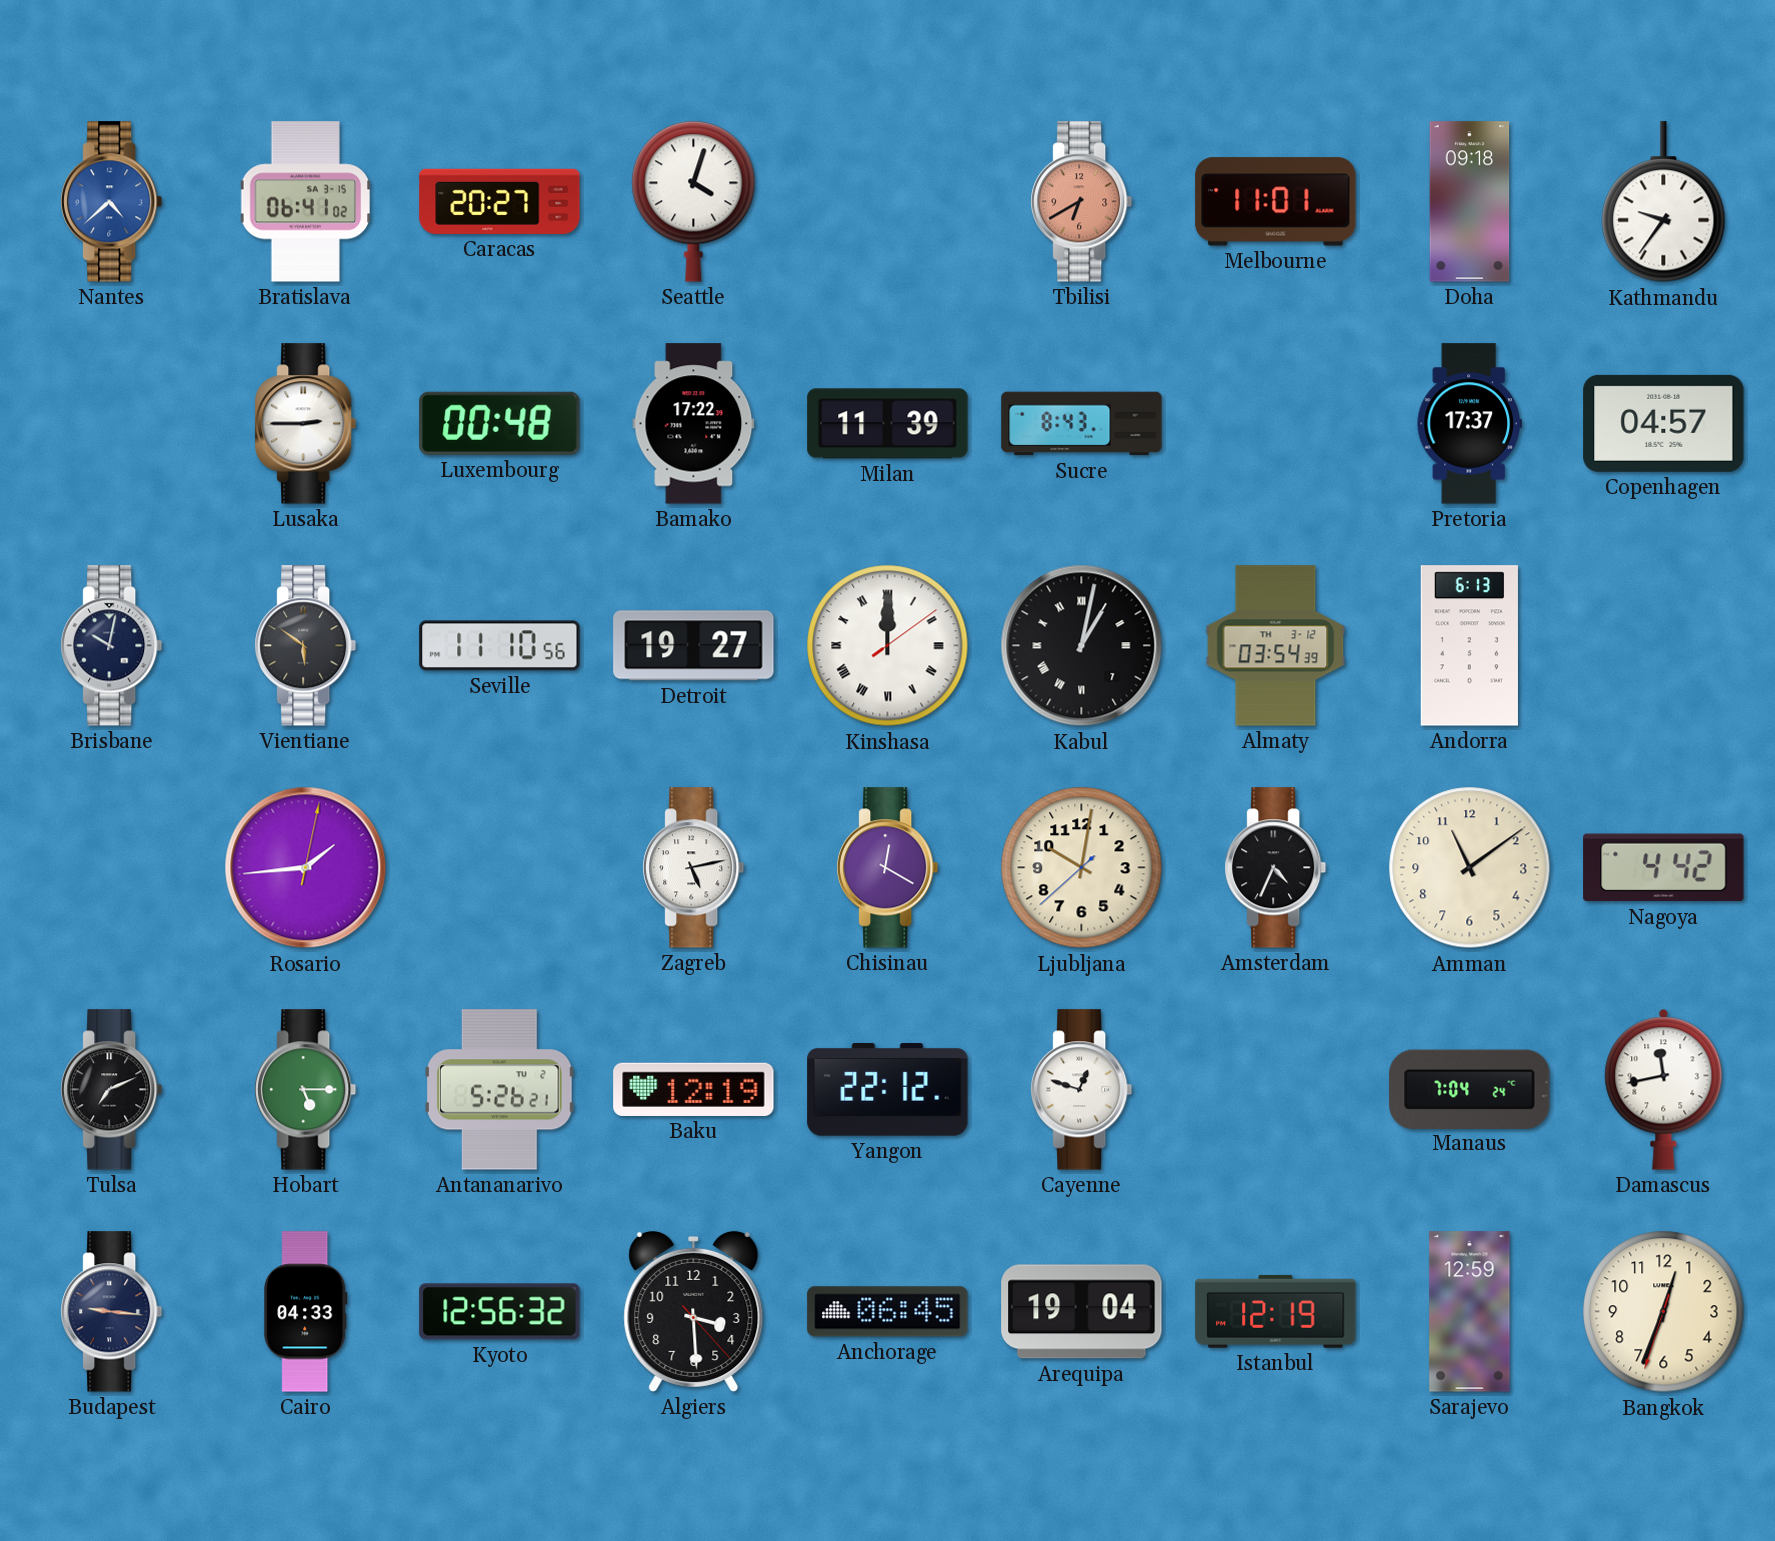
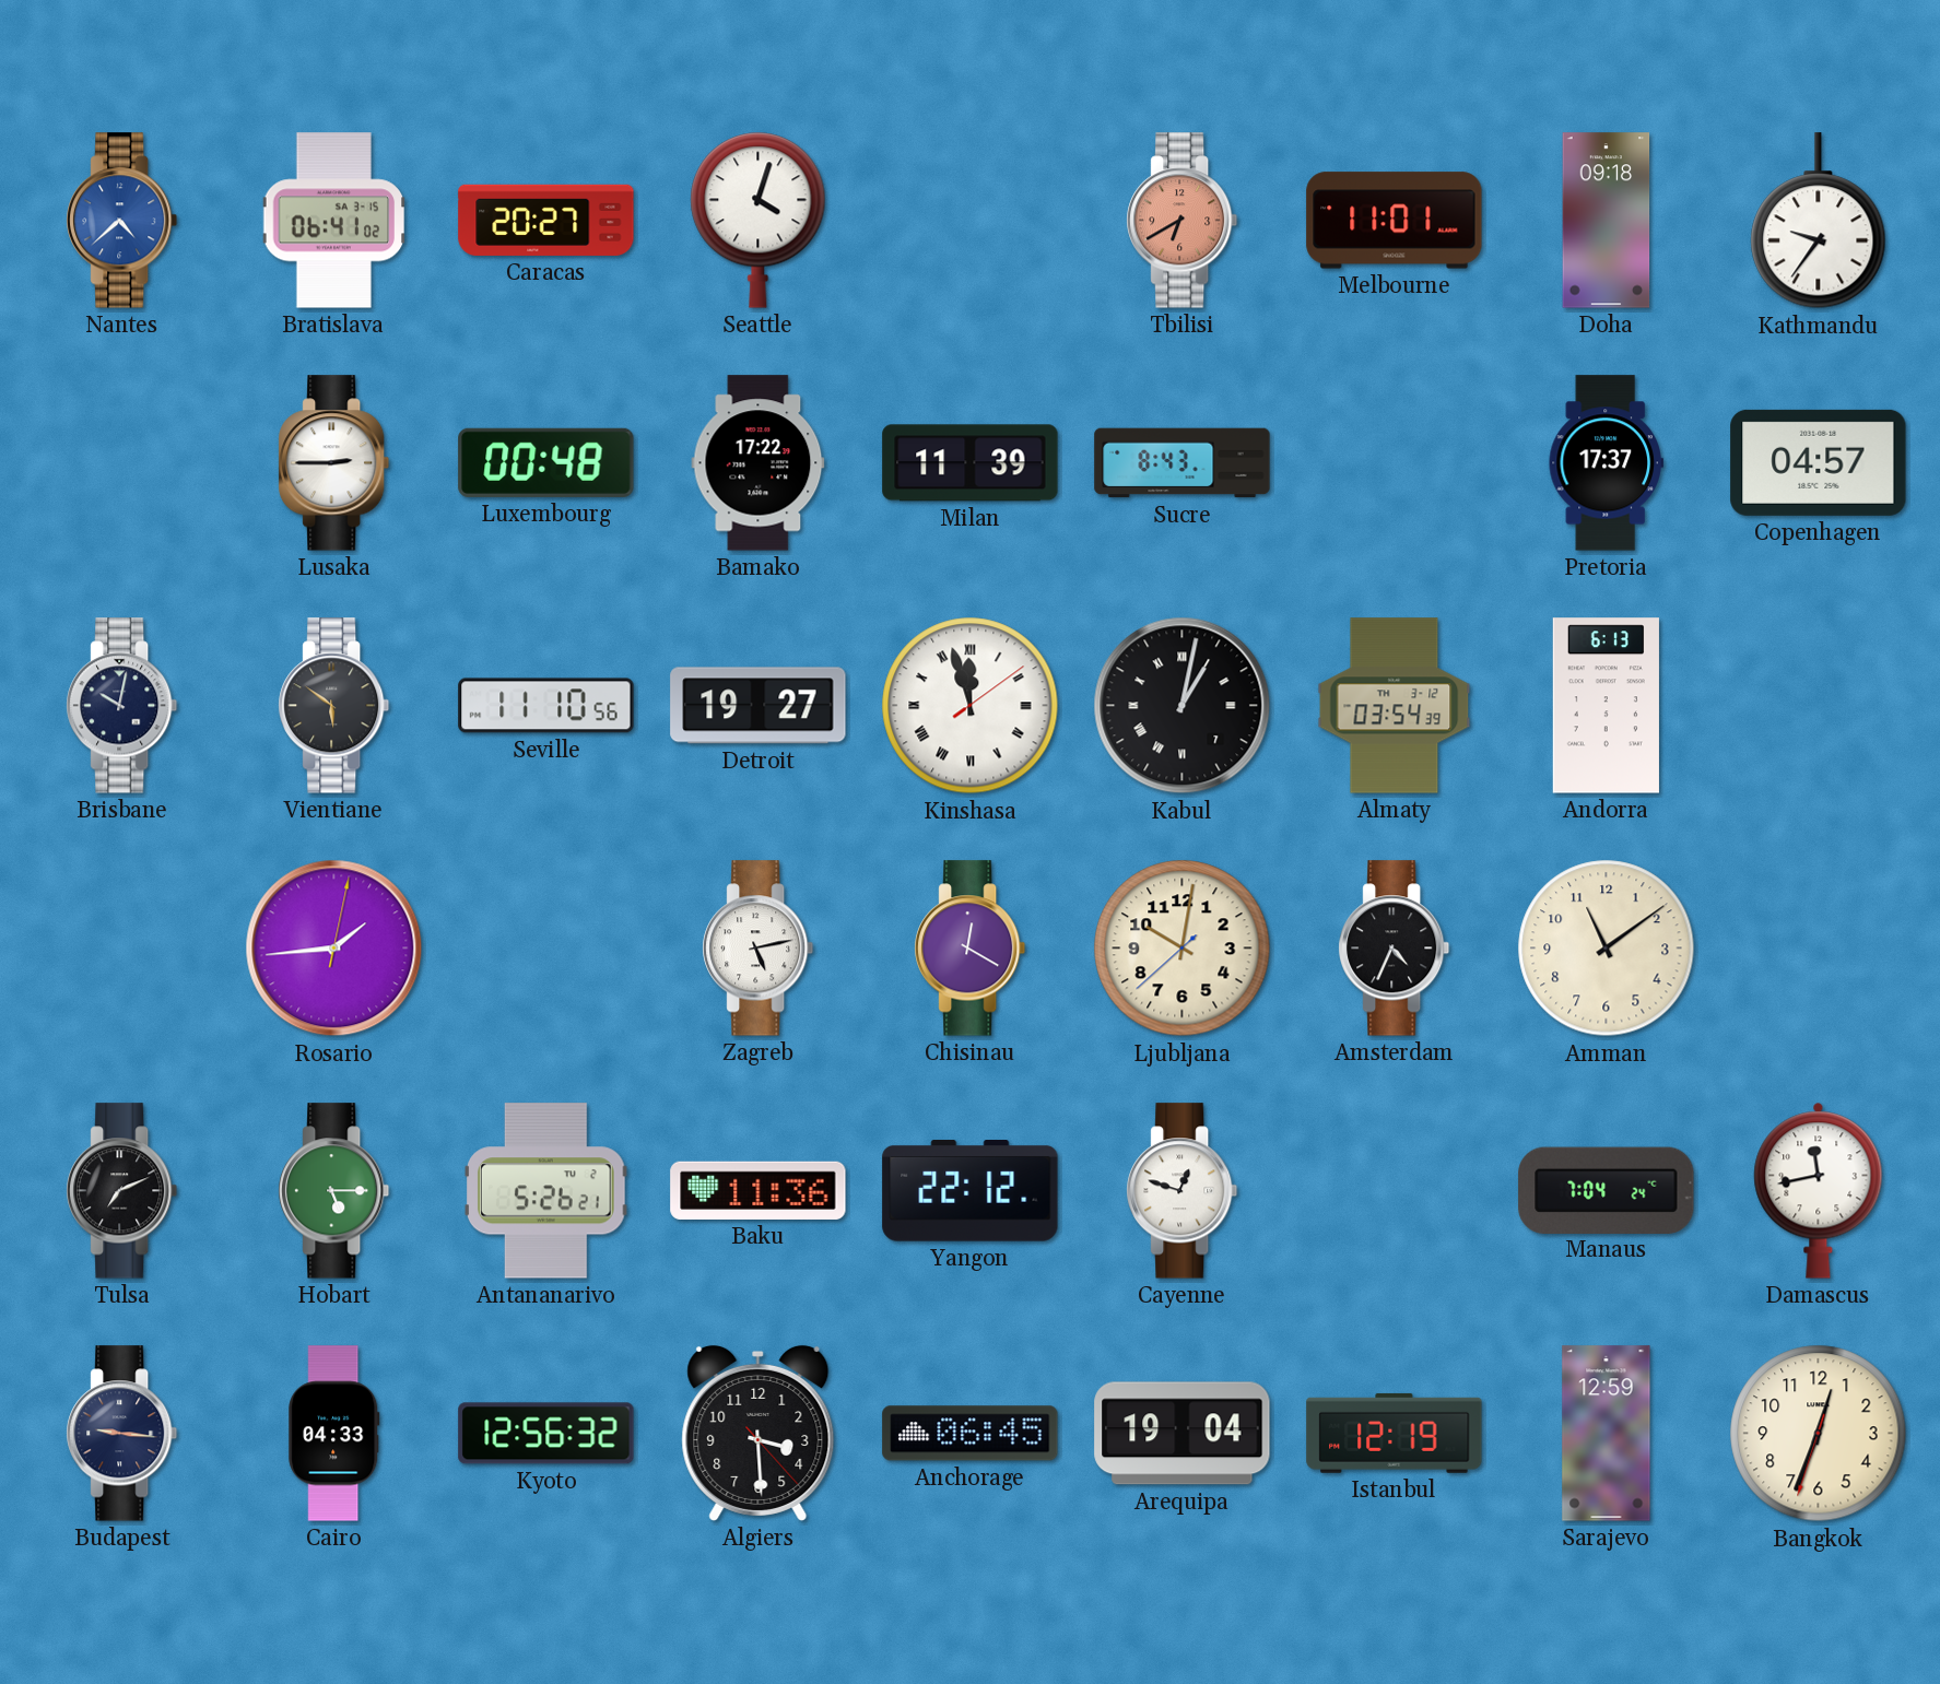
Kinshasa: 12:00 -> 11:57
Nagoya: 4:42 -> none
Baku: 12:19 -> 11:36
